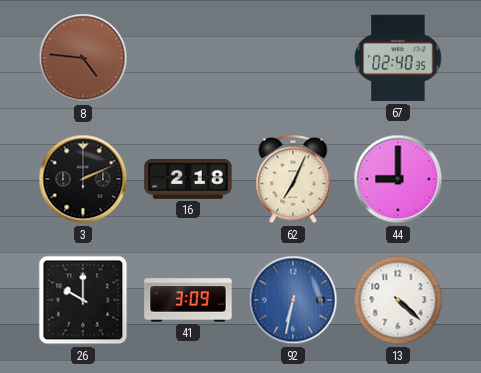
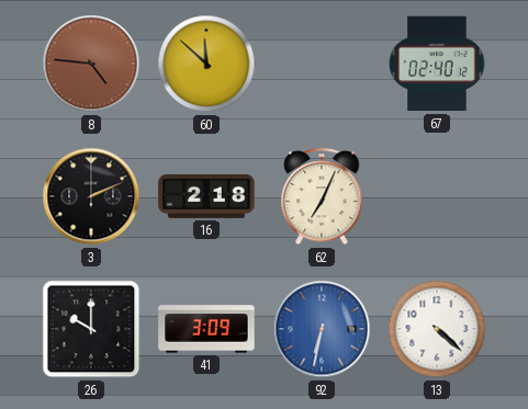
60: none -> 11:52
67: 02:40:35 -> 02:40:12
44: 9:00 -> none
